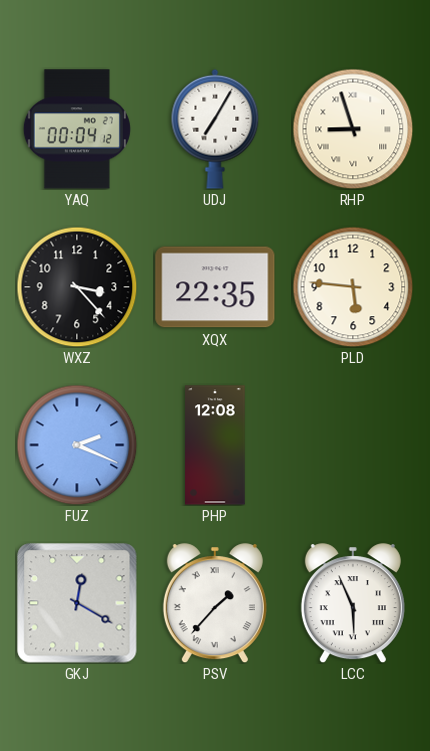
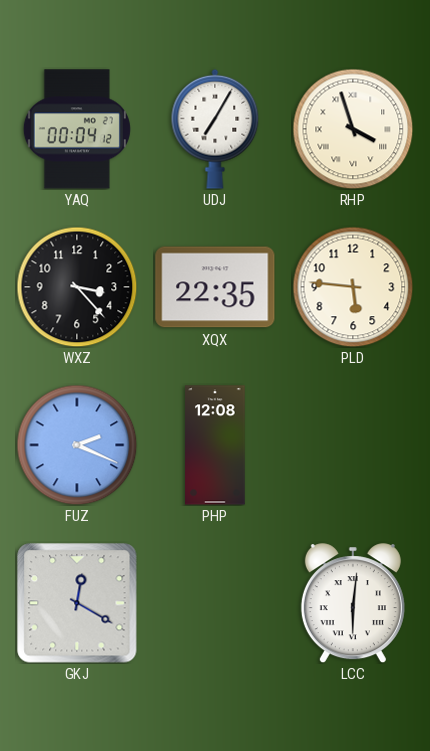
RHP: 8:57 -> 3:57
PSV: 1:37 -> none
LCC: 5:56 -> 6:01
